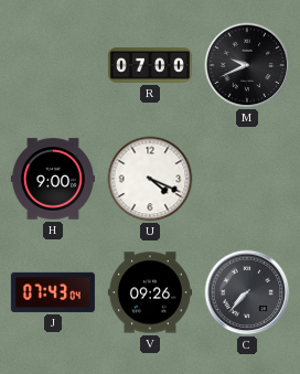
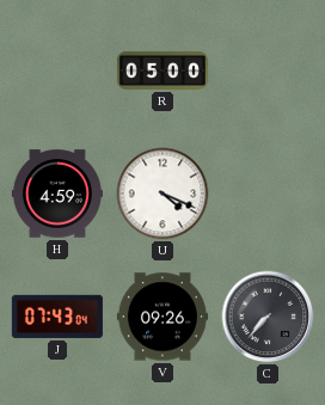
R: 07:00 -> 05:00
M: 9:41 -> none
H: 9:00 -> 4:59
